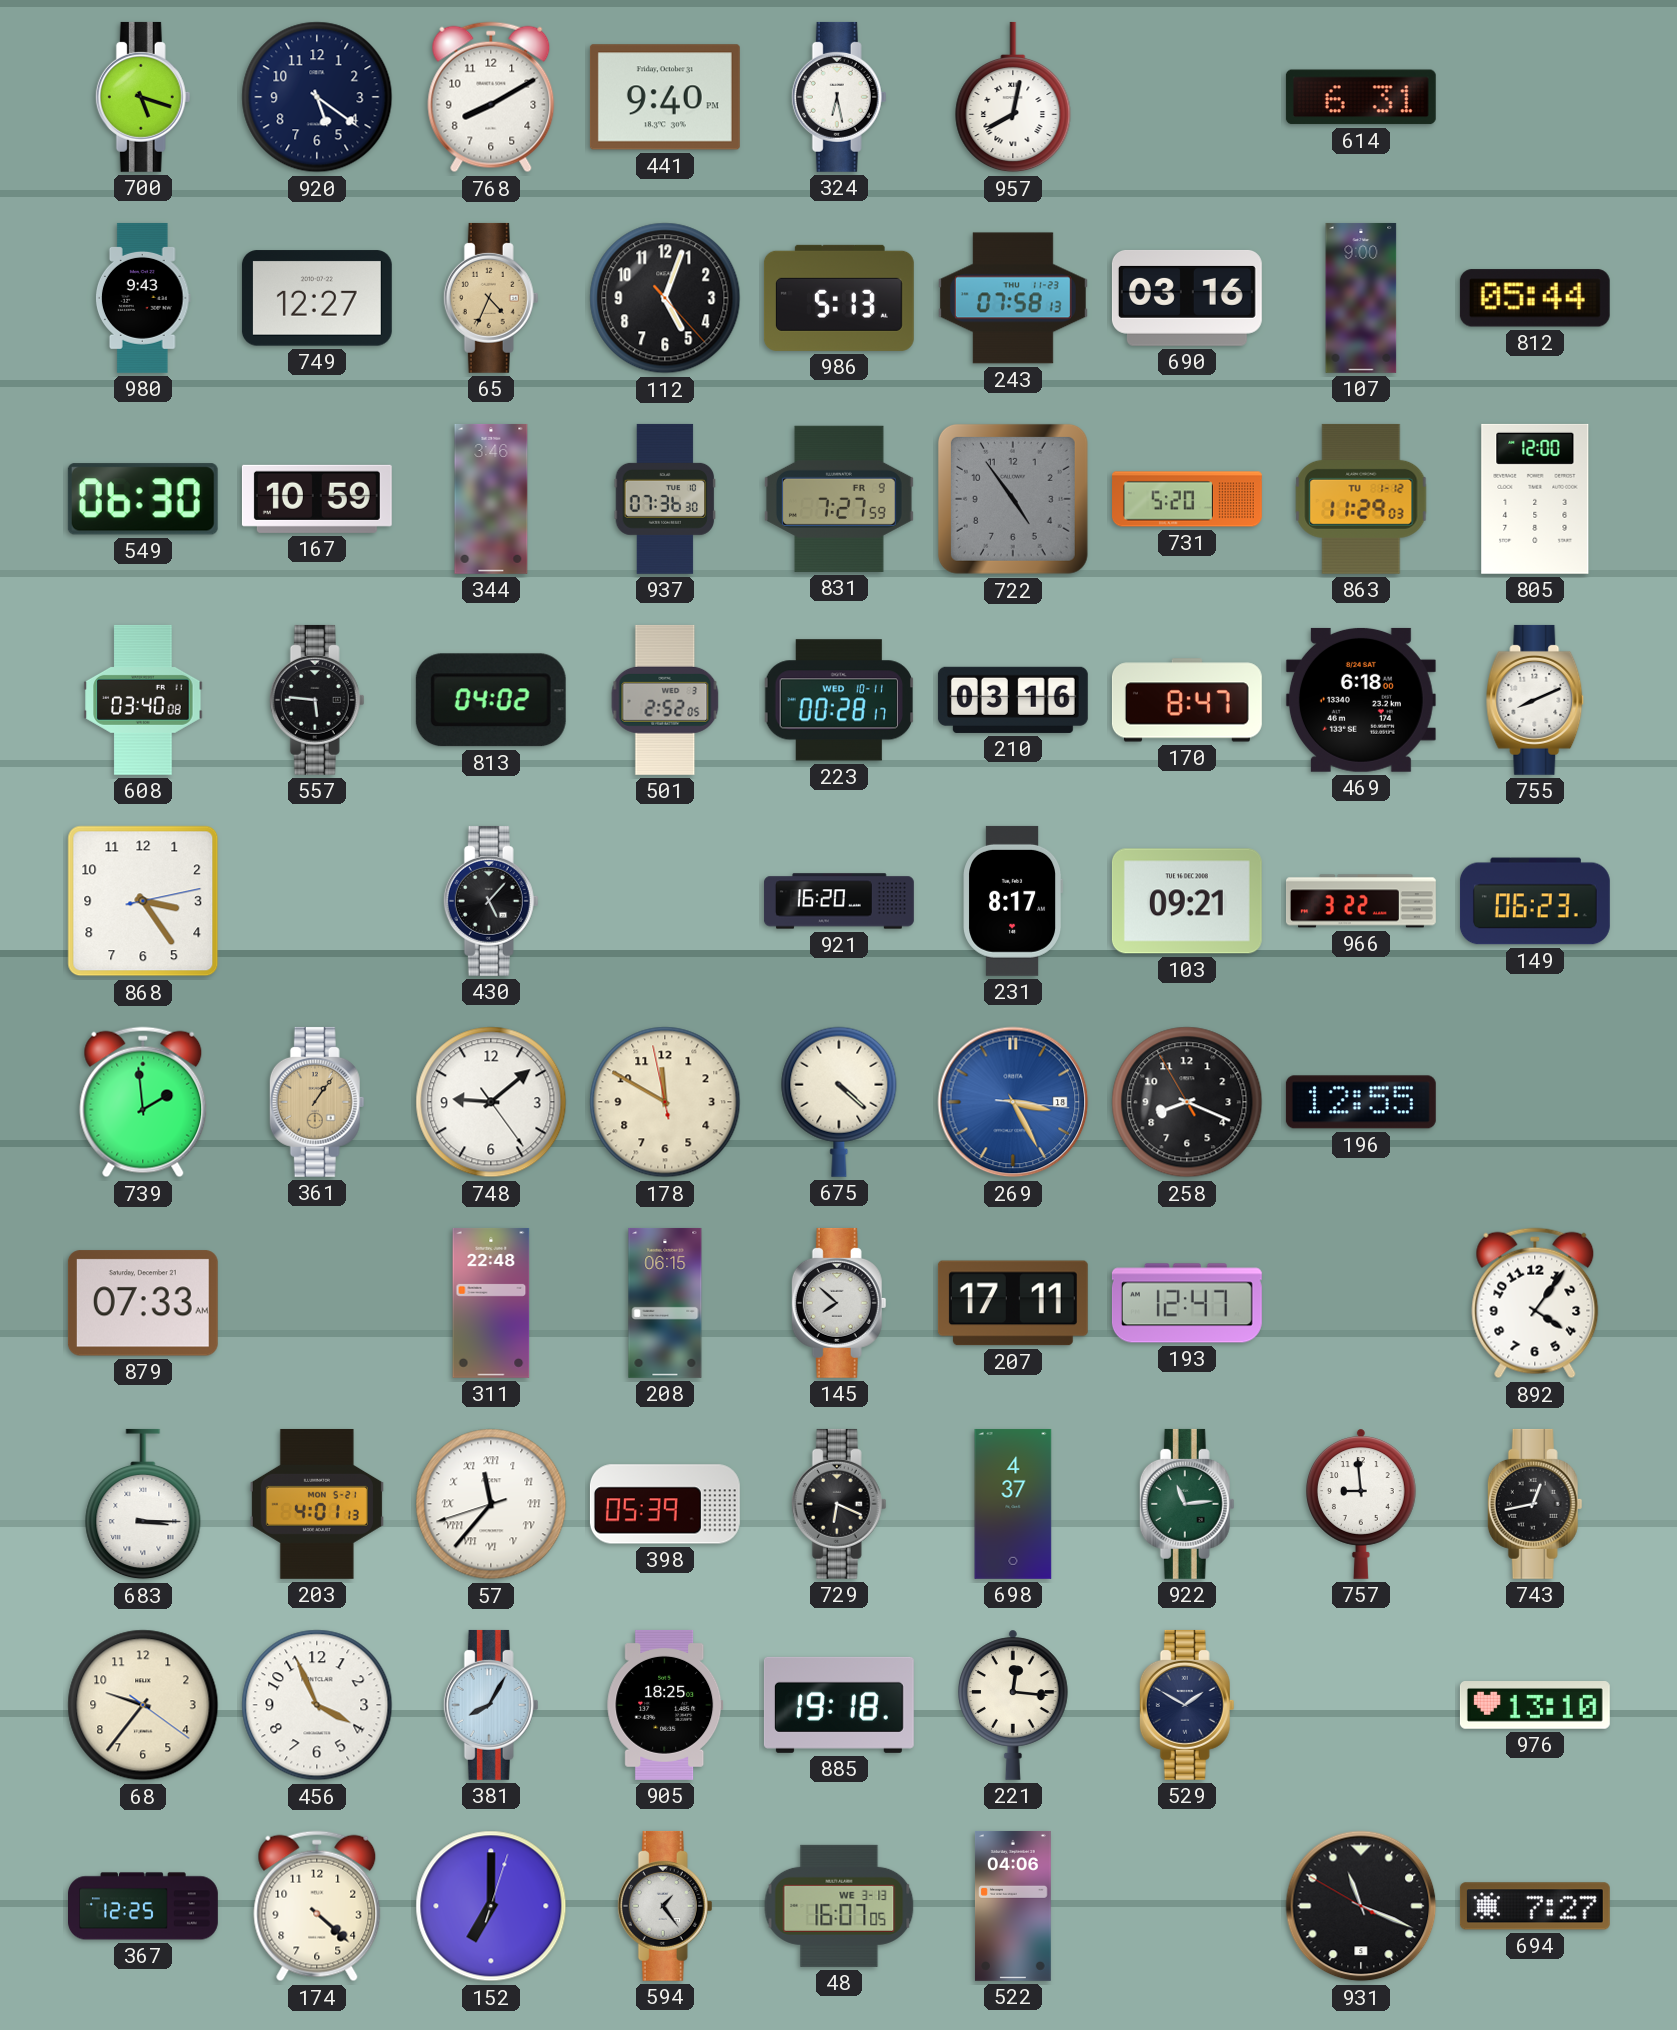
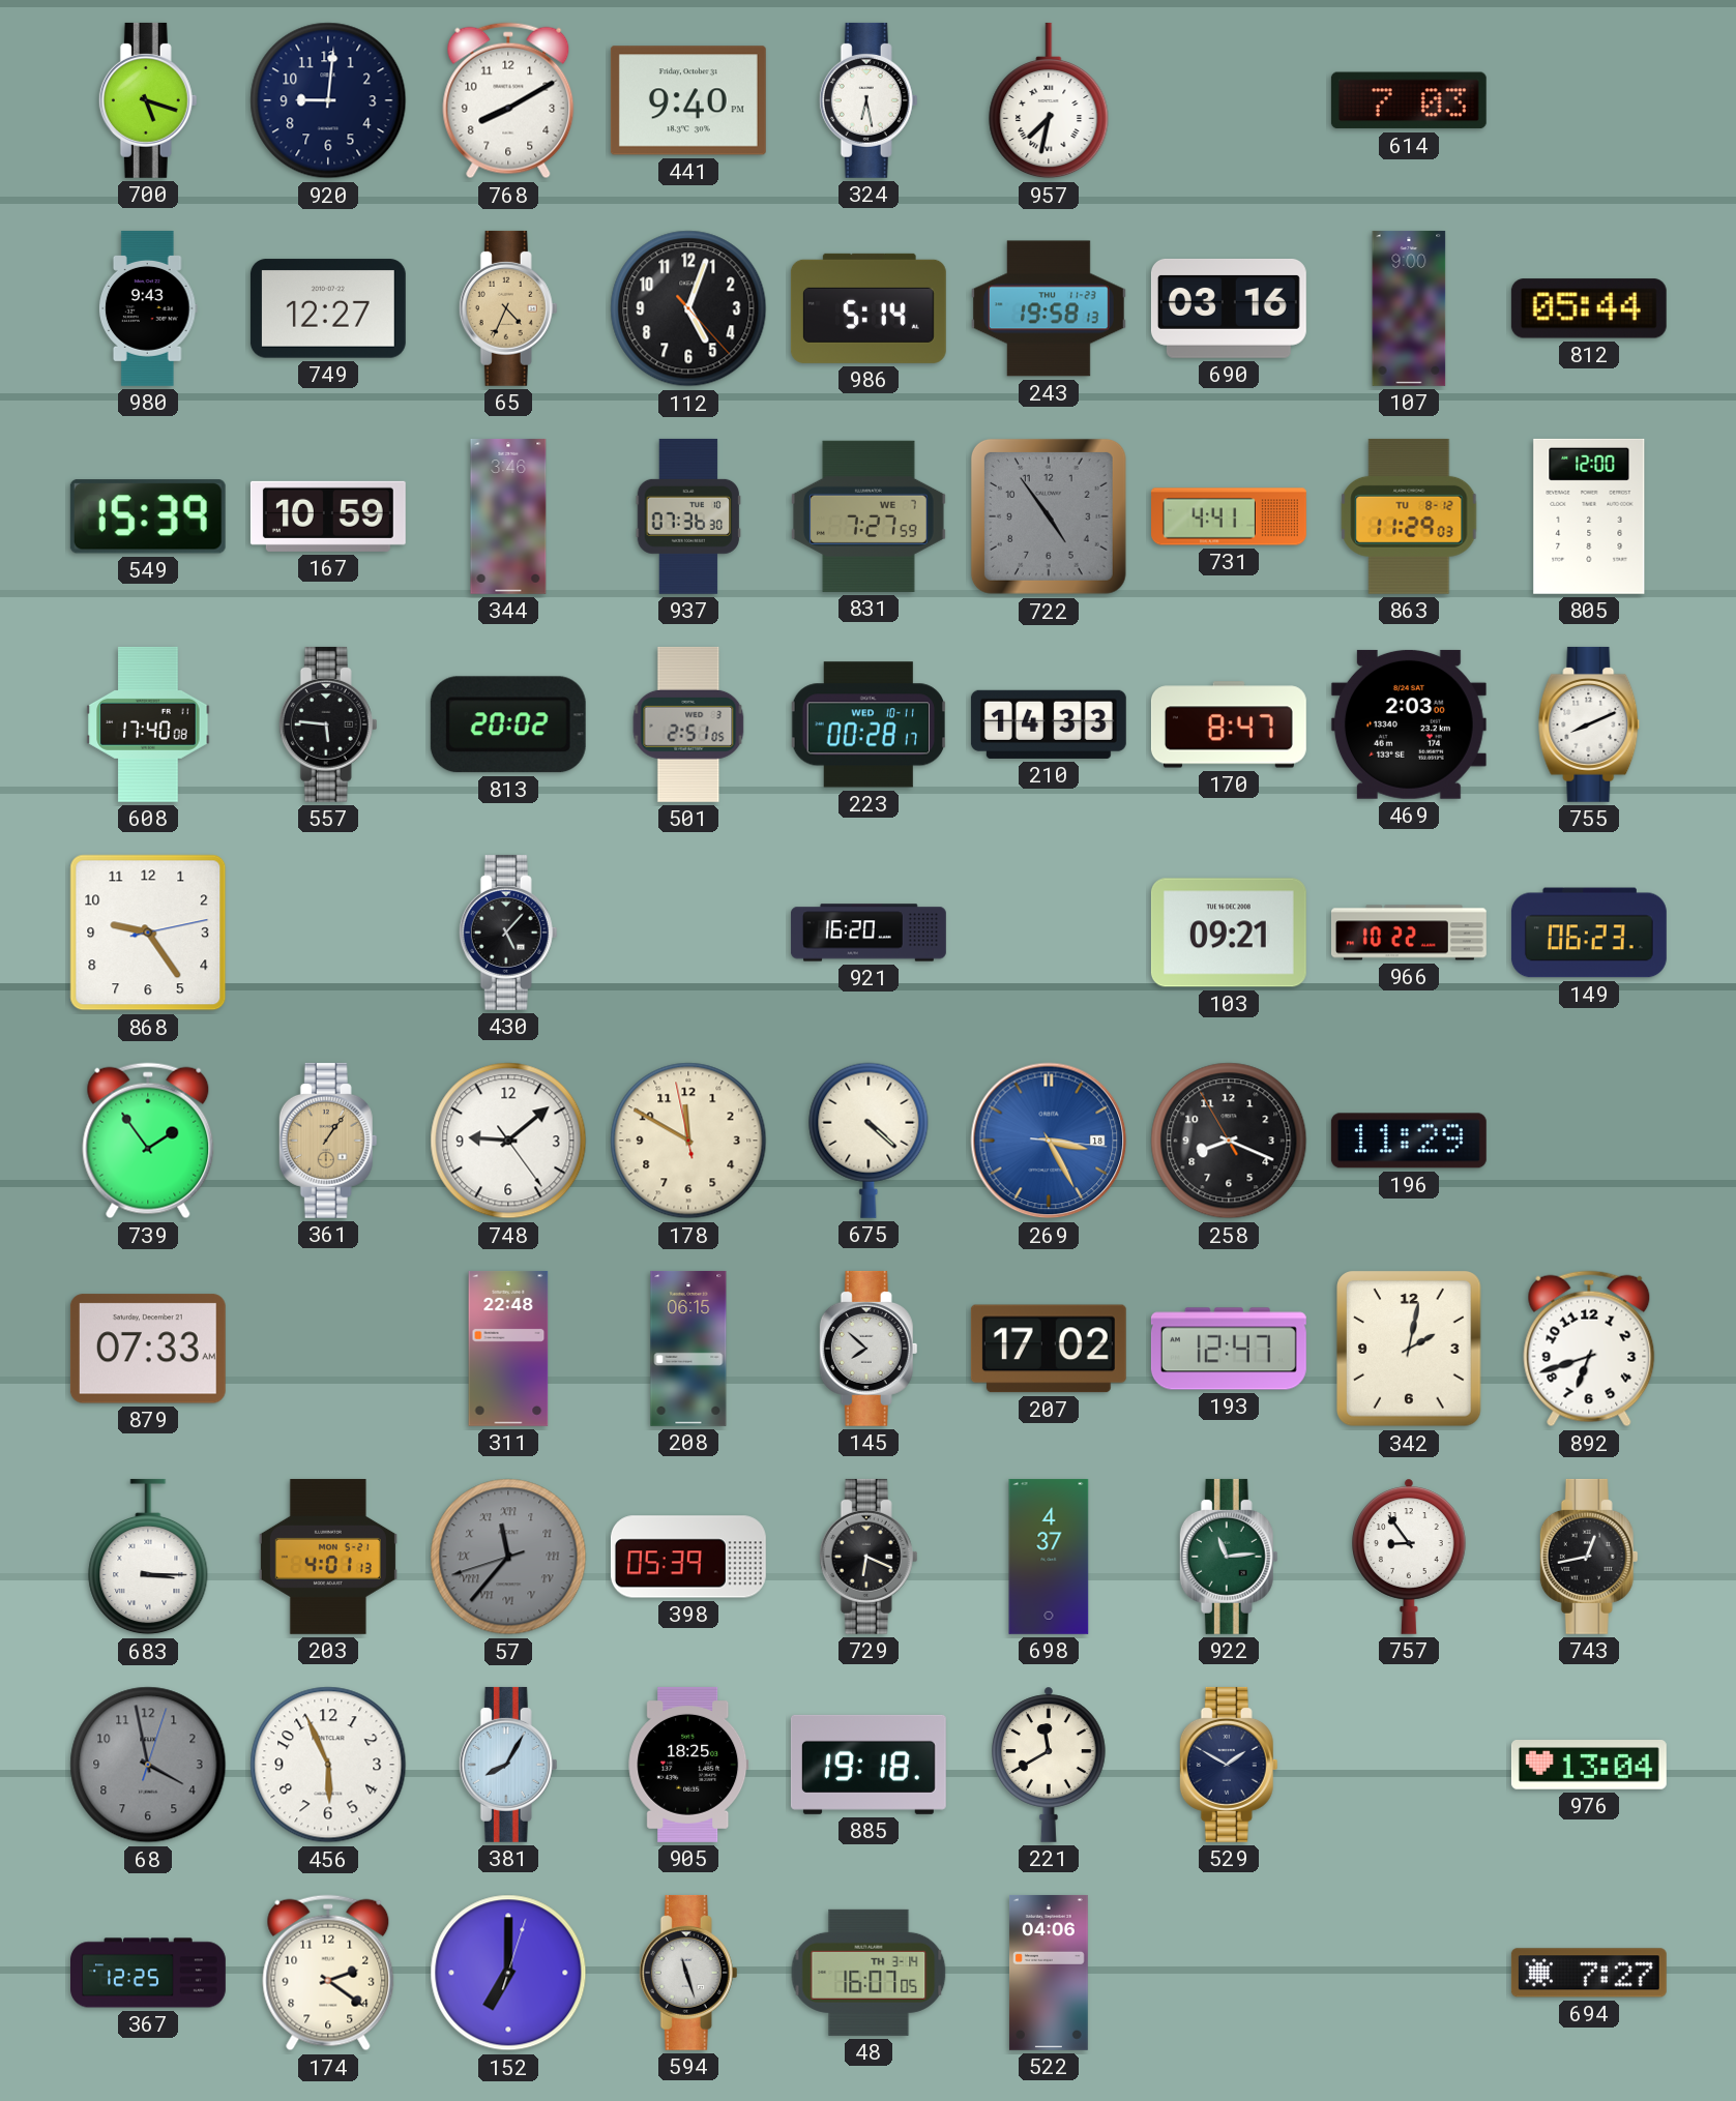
920: 5:21 -> 9:01
957: 8:02 -> 7:32
614: 6:31 -> 7:03
986: 5:13 -> 5:14
243: 07:58 -> 19:58
549: 06:30 -> 15:39
831 date: FR 9 -> WE 7
731: 5:20 -> 4:41
863 date: TU 1-12 -> TU 8-12
608: 03:40 -> 17:40
813: 04:02 -> 20:02
501: 2:52 -> 2:51
210: 03:16 -> 14:33
469: 6:18 -> 2:03
868: 3:24 -> 9:24
231: 8:17 -> none
966: 3:22 -> 10:22
739: 1:59 -> 1:54
196: 12:55 -> 11:29
207: 17:11 -> 17:02
342: none -> 2:02
892: 4:06 -> 6:42
57 dial: white -> grey
757: 8:59 -> 8:54
68: 9:36 -> 3:58
68 dial: cream -> grey
456: 3:56 -> 5:56
221: 12:16 -> 11:40
976: 13:10 -> 13:04
174: 4:22 -> 2:21
594: 1:24 -> 11:27
48 date: WE 3-13 -> TH 3-14
931: 11:18 -> none
